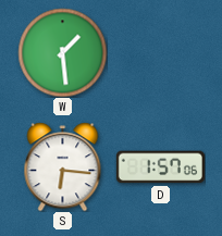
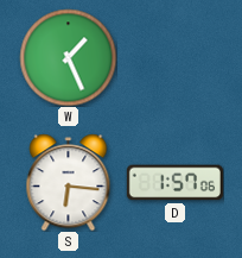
W: 1:29 -> 1:26
